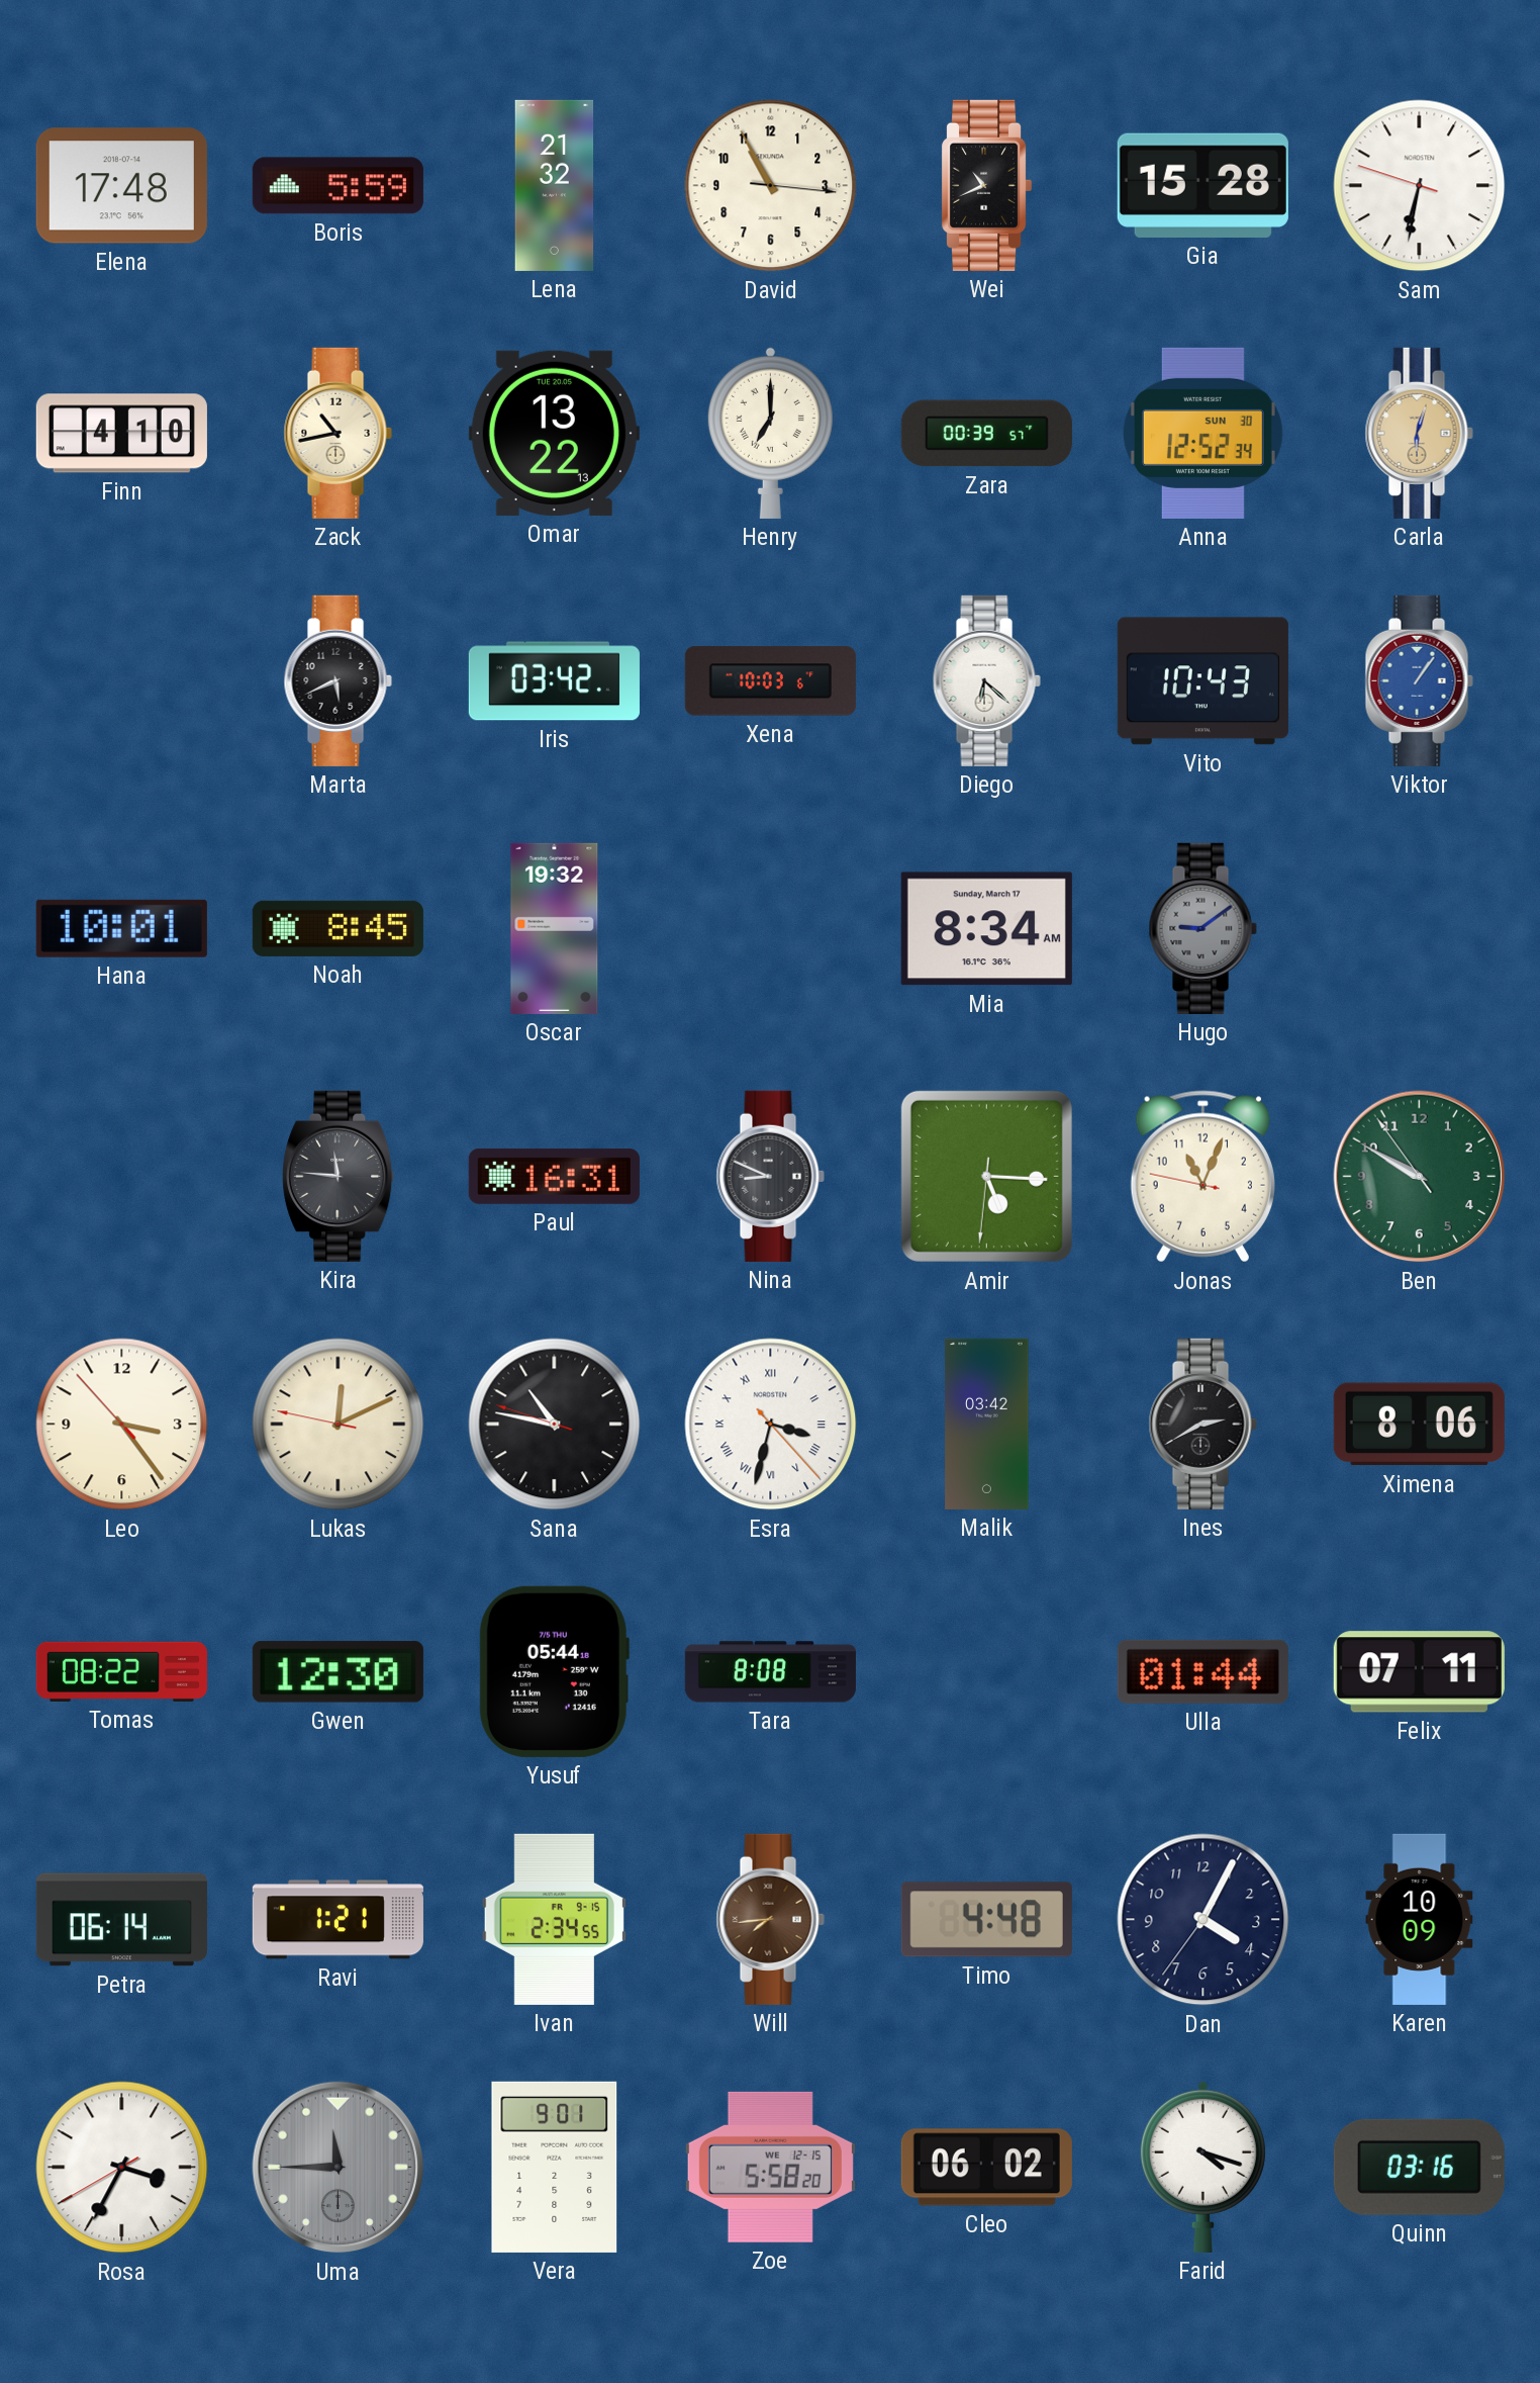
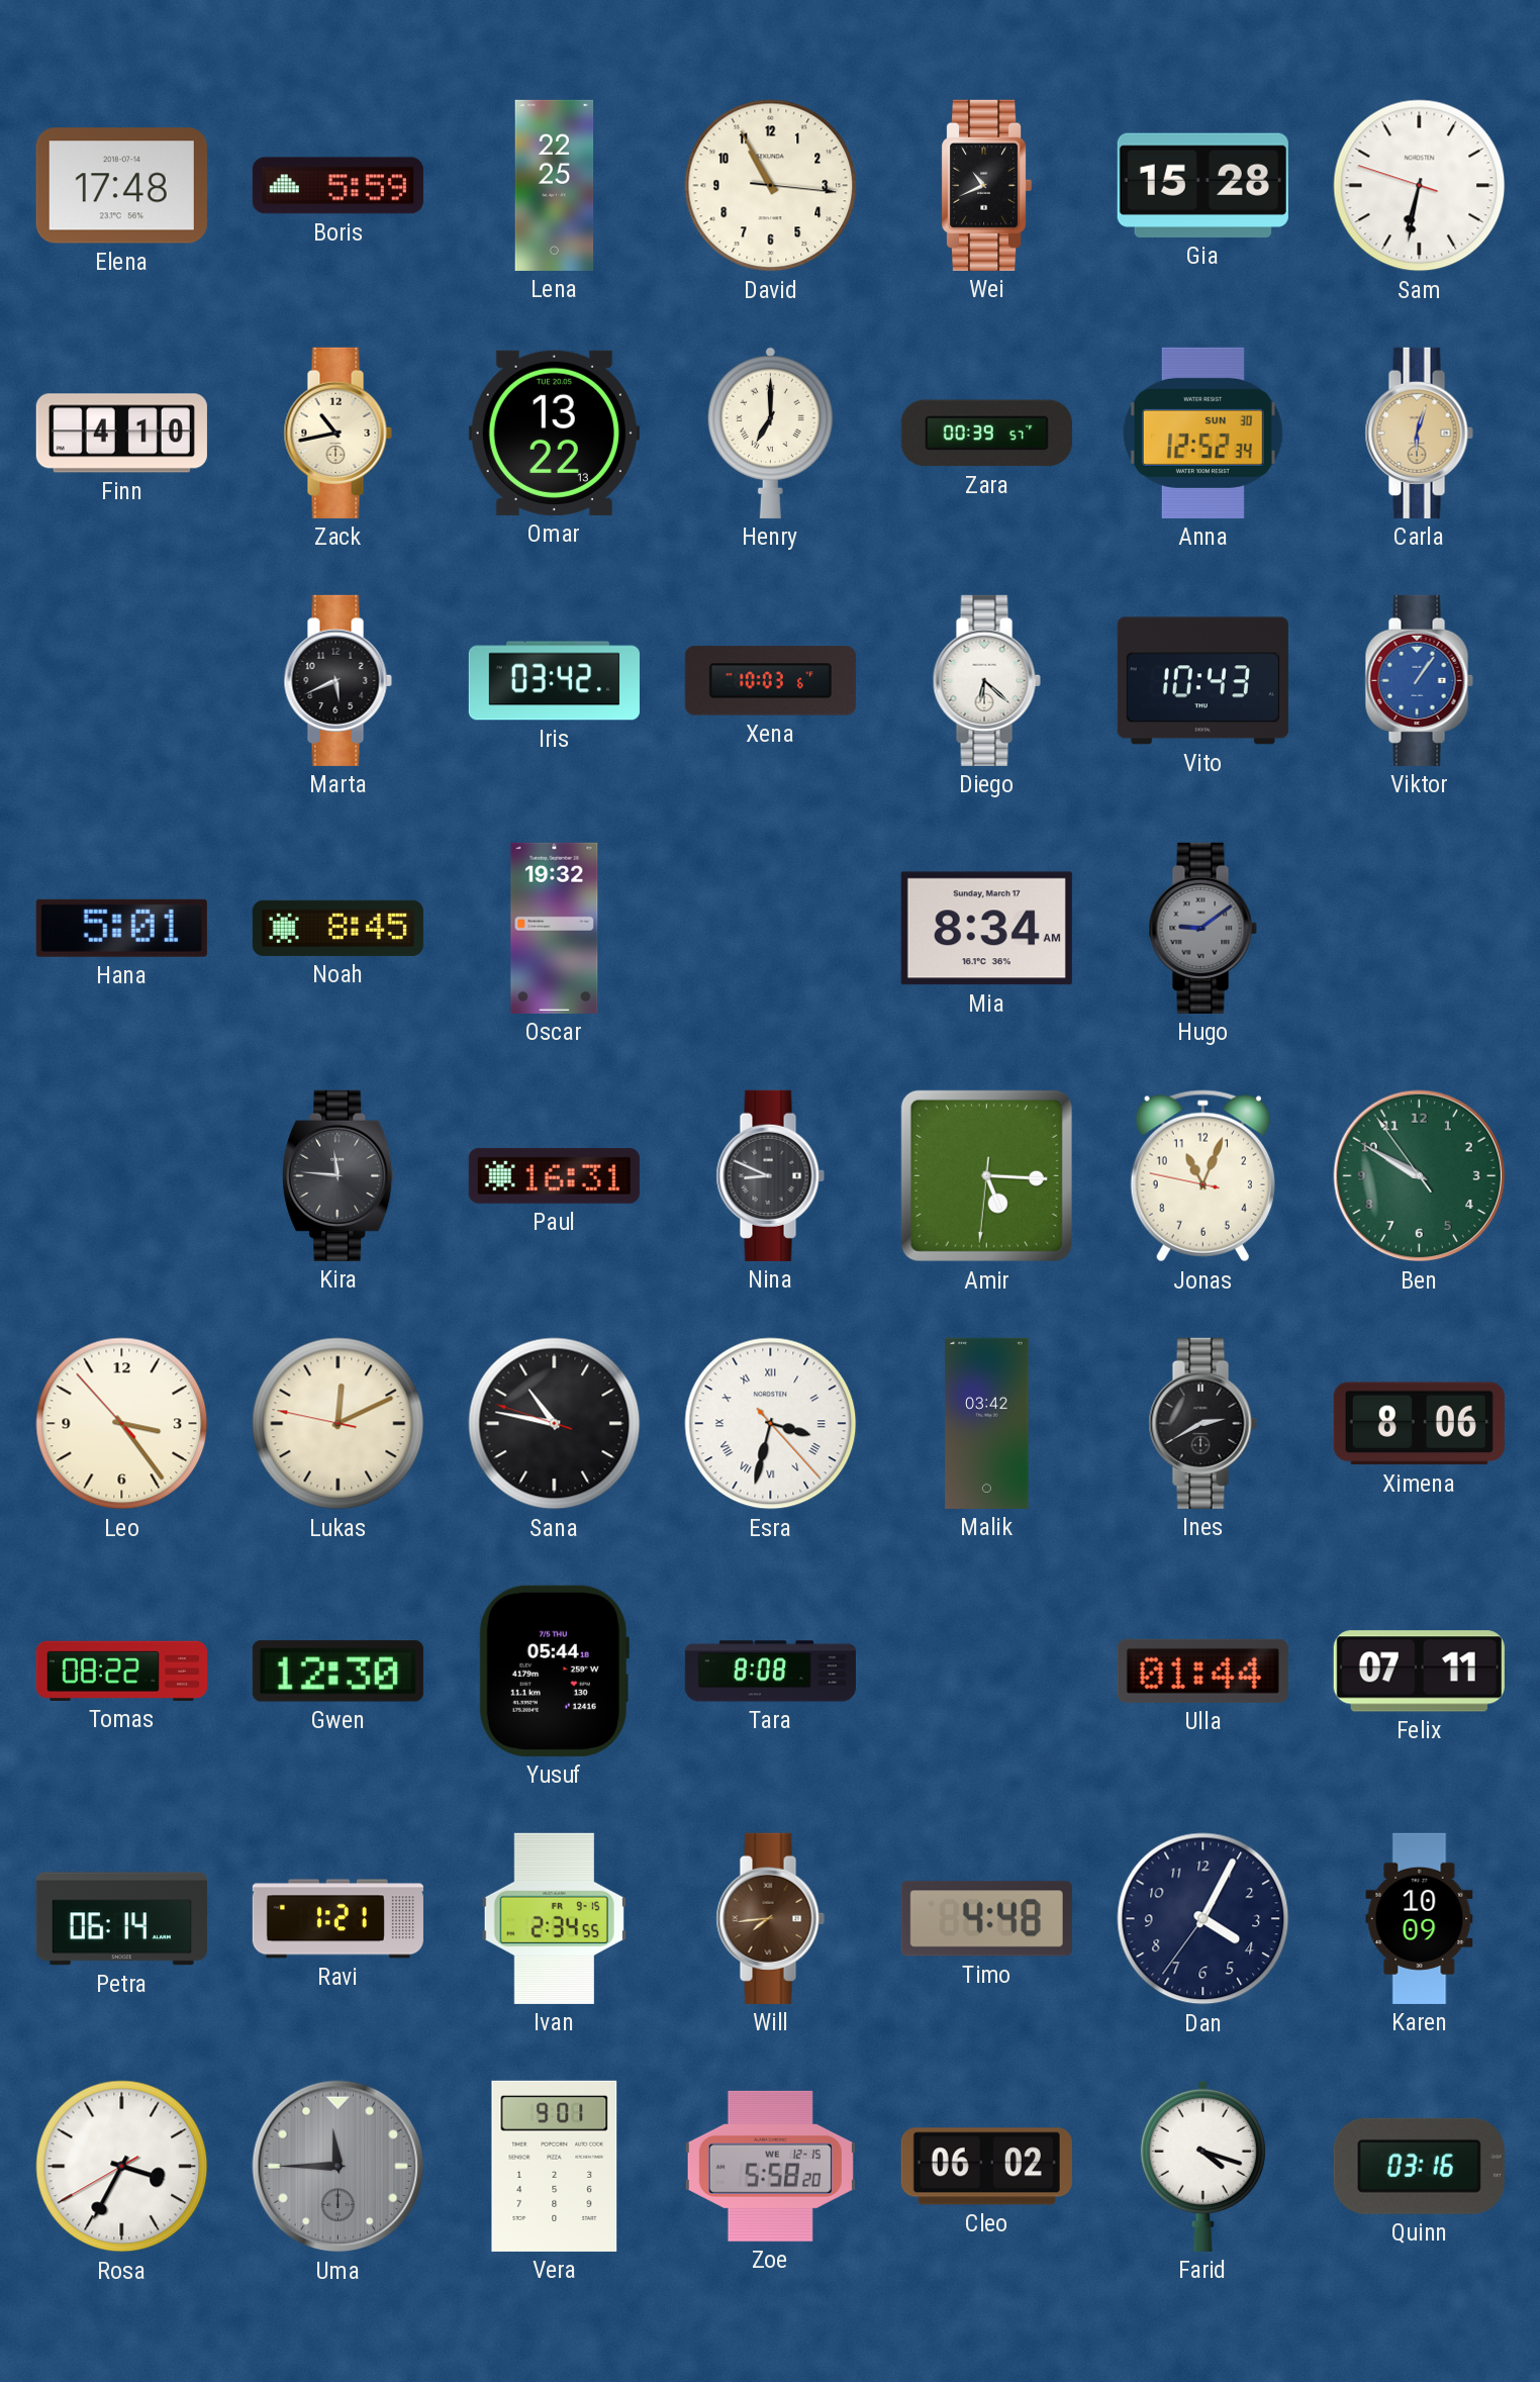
Lena: 21:32 -> 22:25
Hana: 10:01 -> 5:01
